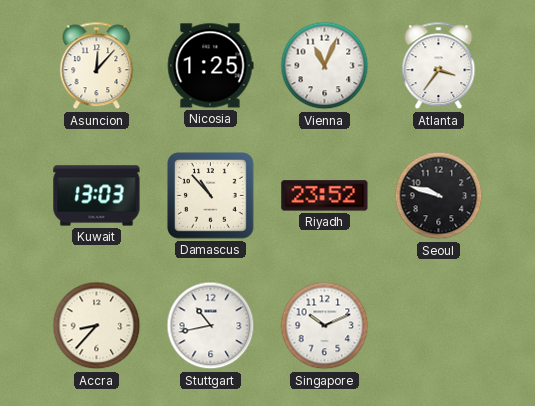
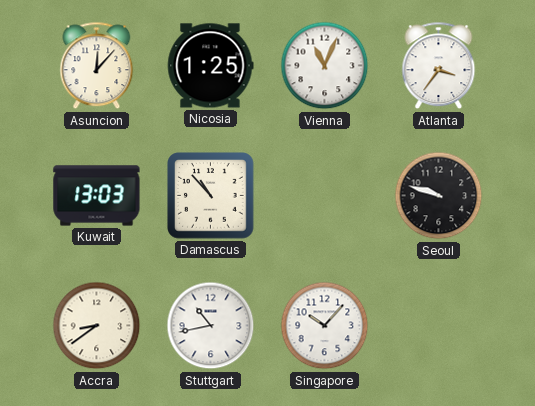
Riyadh: 23:52 -> none
Accra: 8:37 -> 8:39
Singapore: 10:11 -> 10:07
